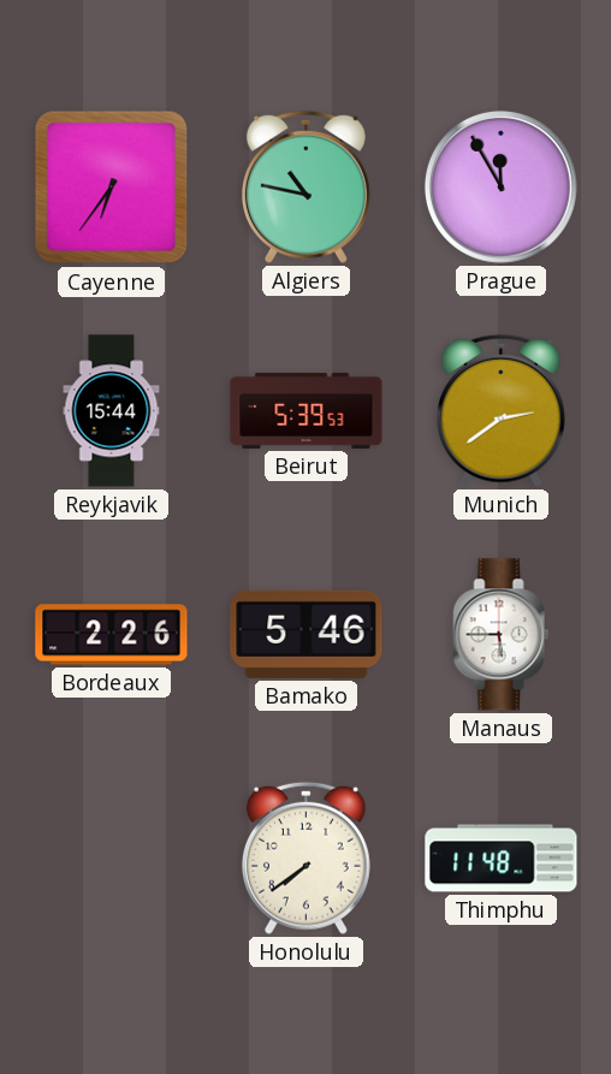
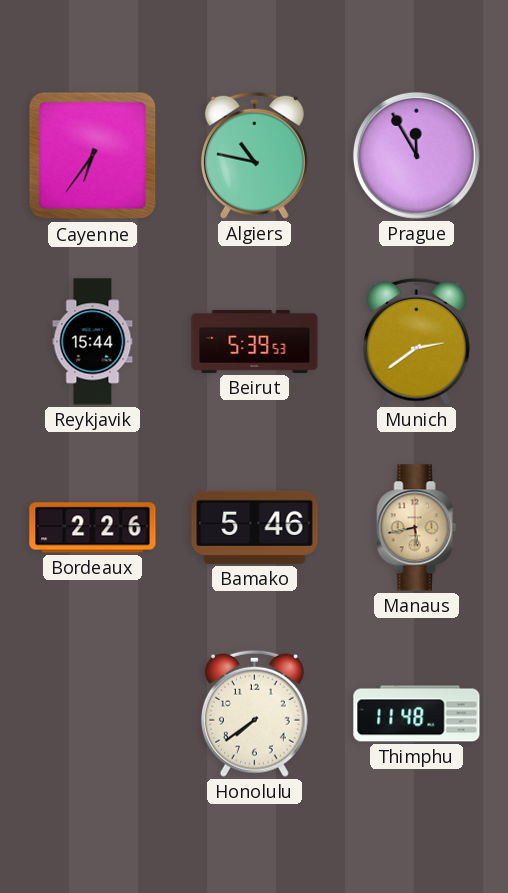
Manaus: 5:45 -> 5:43
Manaus dial: white -> champagne
